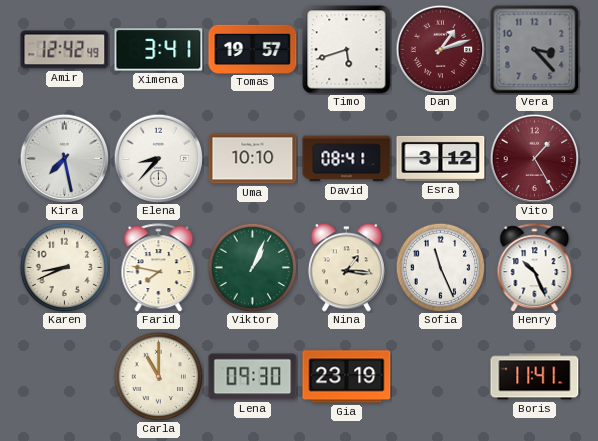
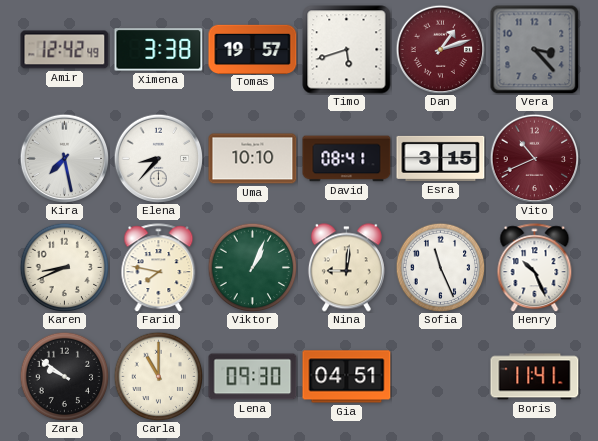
Ximena: 3:41 -> 3:38
Esra: 3:12 -> 3:15
Vito: 1:25 -> 10:41
Nina: 1:16 -> 9:01
Zara: none -> 9:51
Gia: 23:19 -> 04:51
